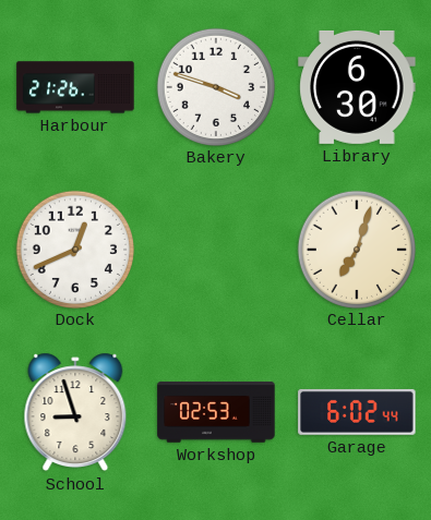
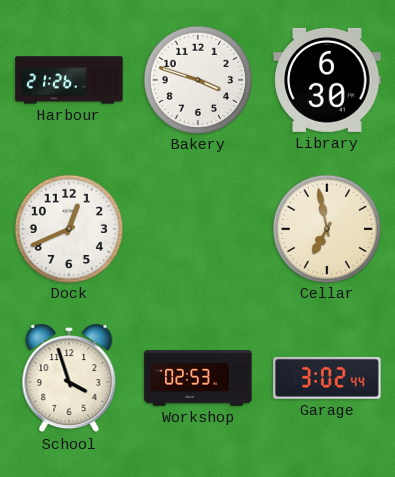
Cellar: 7:03 -> 6:58
School: 8:57 -> 3:57
Garage: 6:02 -> 3:02
